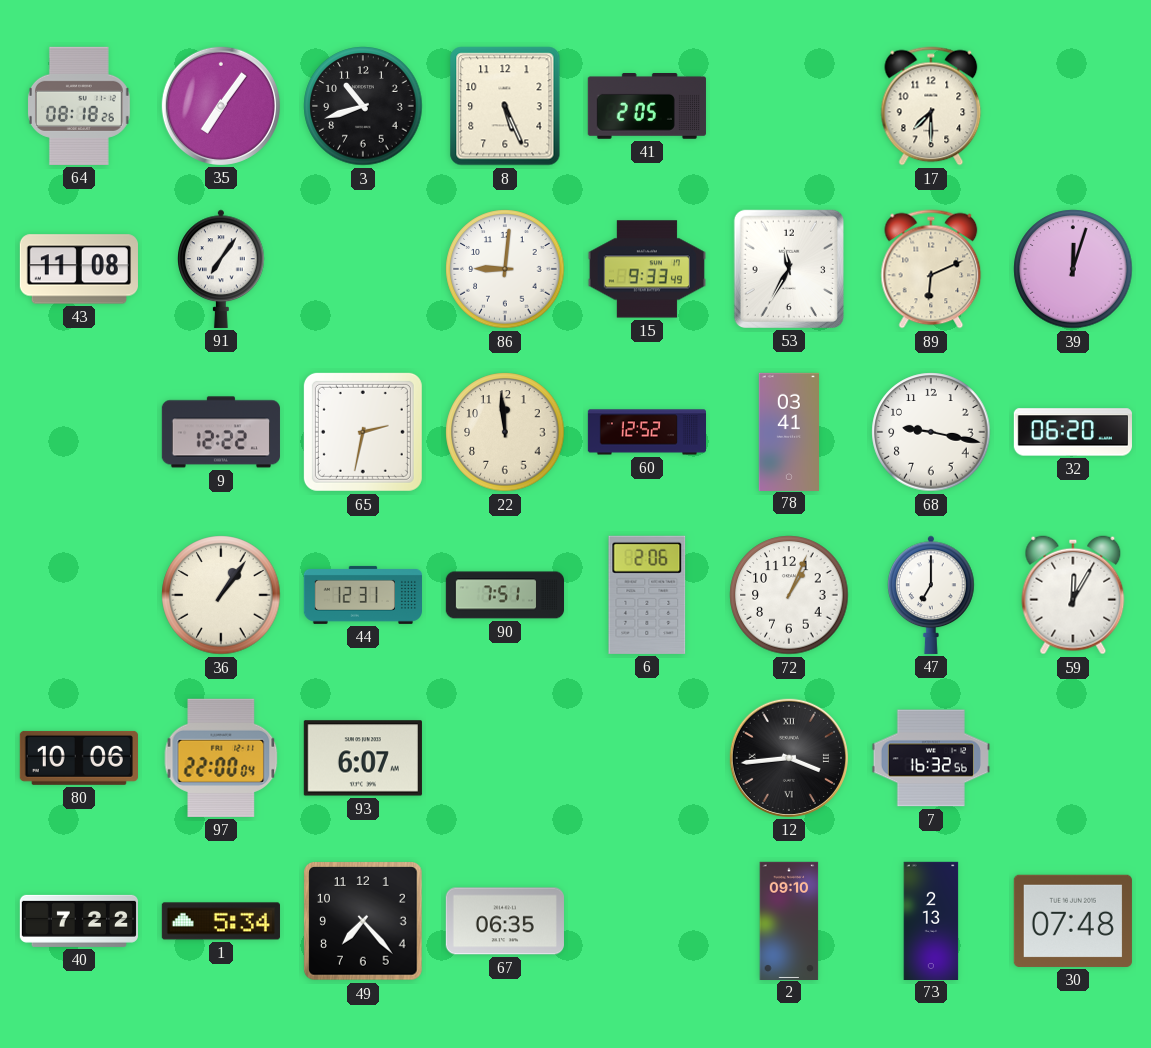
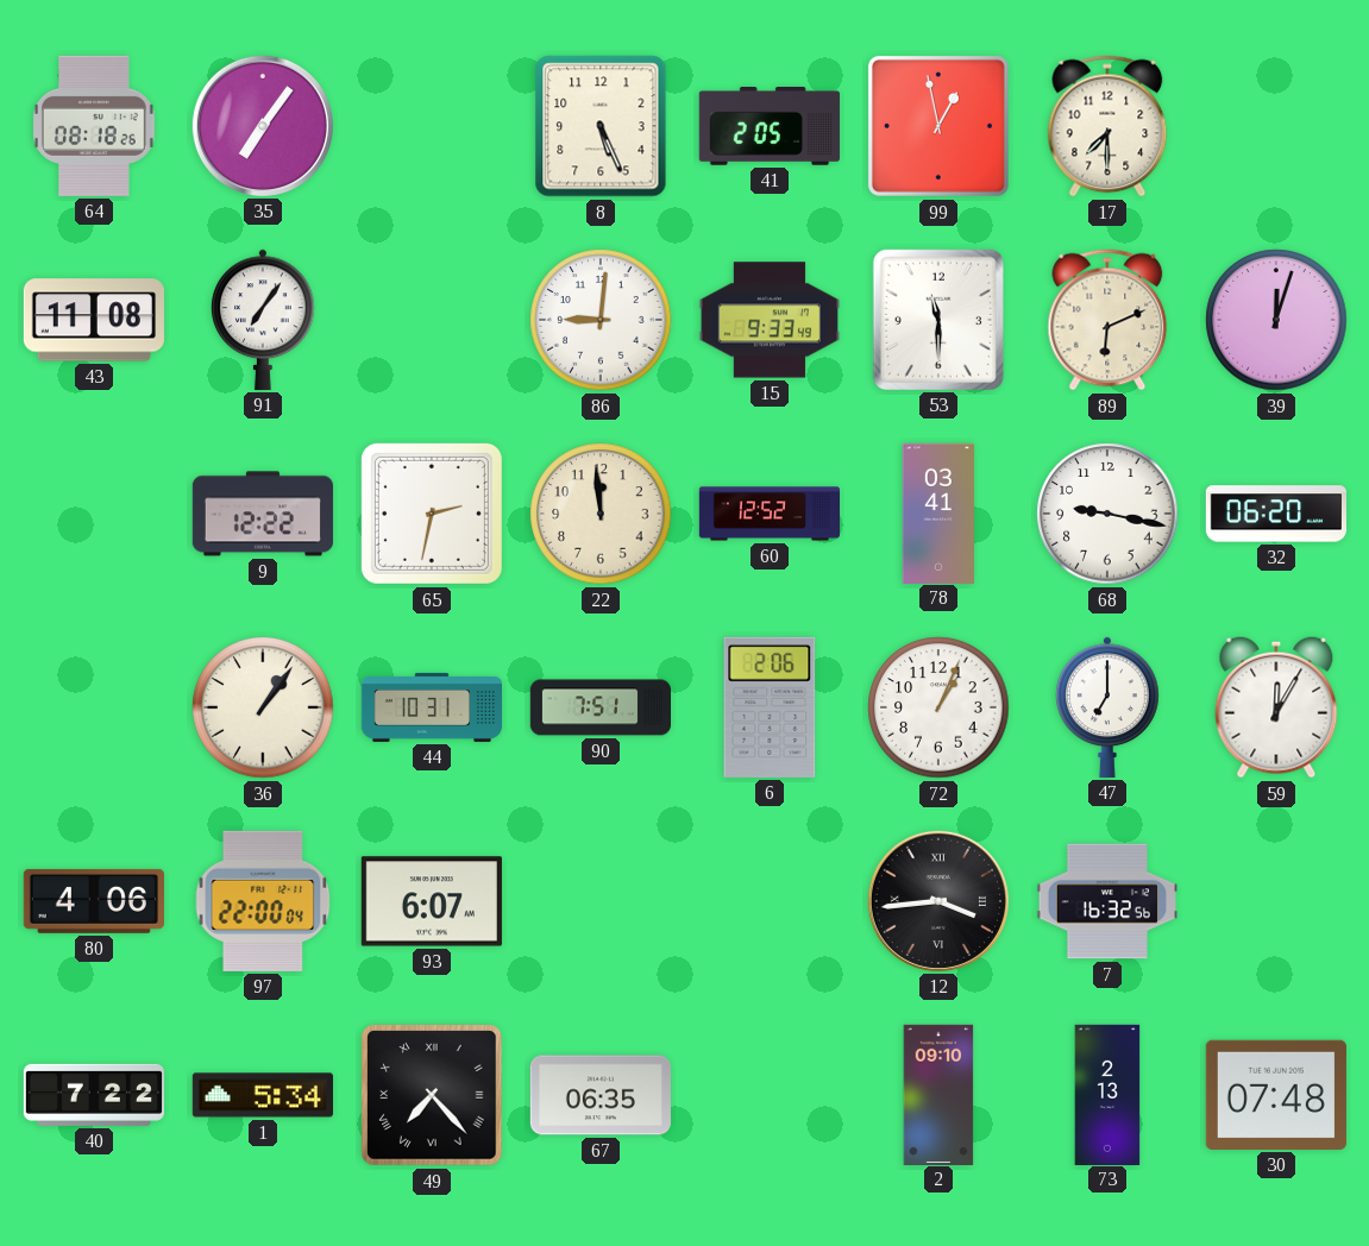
3: 10:42 -> none
99: none -> 12:58
53: 11:35 -> 11:30
44: 12:31 -> 10:31
80: 10:06 -> 4:06
49 numerals: Arabic -> Roman
